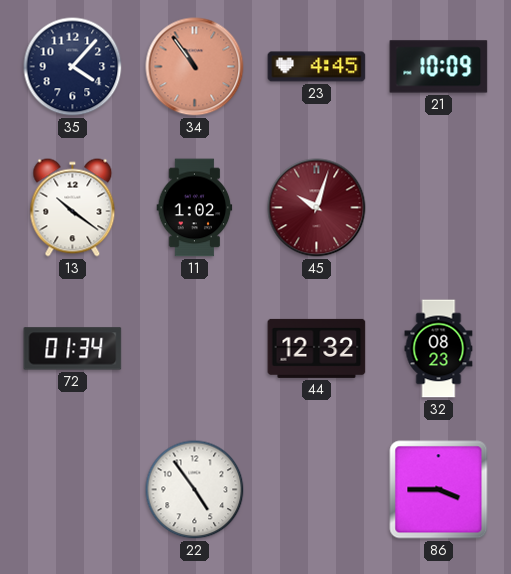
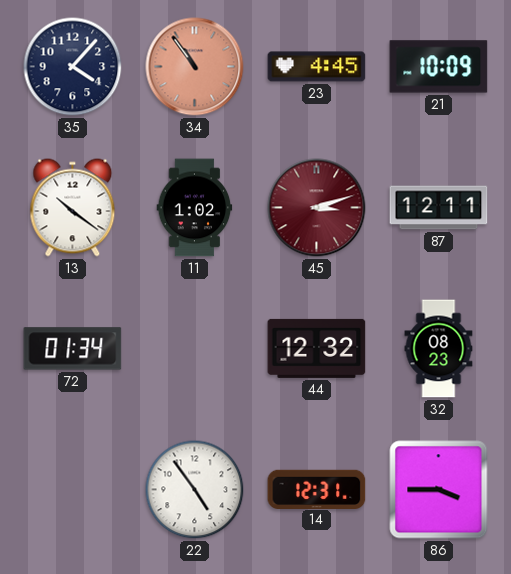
45: 10:03 -> 3:12
87: none -> 12:11
14: none -> 12:31
